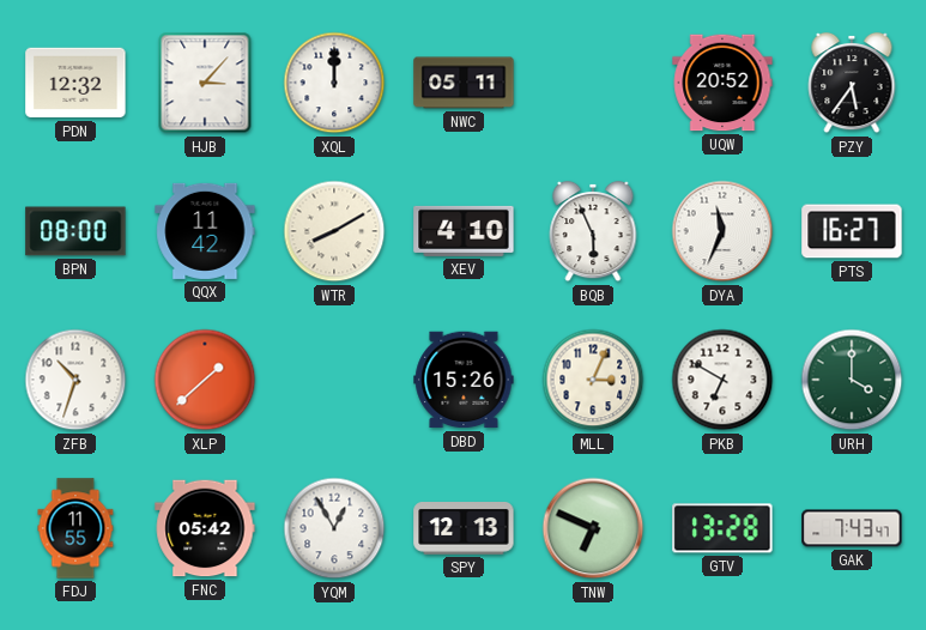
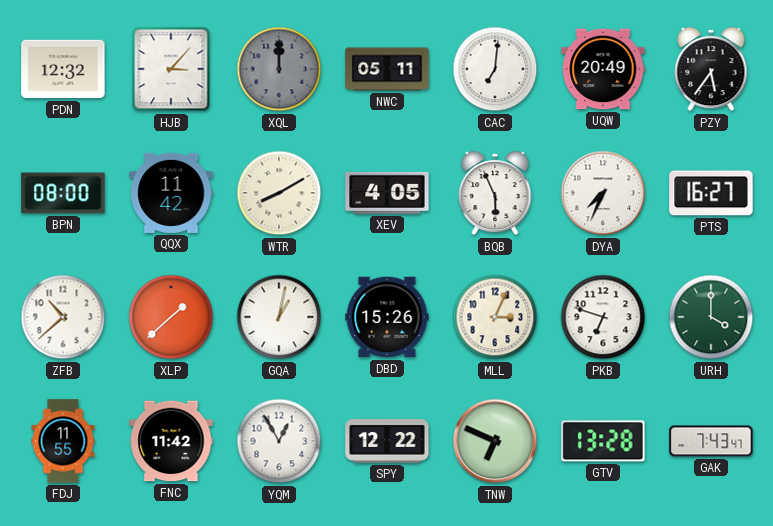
XQL dial: white -> grey
CAC: none -> 7:01
UQW: 20:52 -> 20:49
XEV: 4:10 -> 4:05
DYA: 11:34 -> 7:34
ZFB: 10:33 -> 10:38
GQA: none -> 1:02
PKB: 6:50 -> 6:48
FNC: 05:42 -> 11:42
SPY: 12:13 -> 12:22
